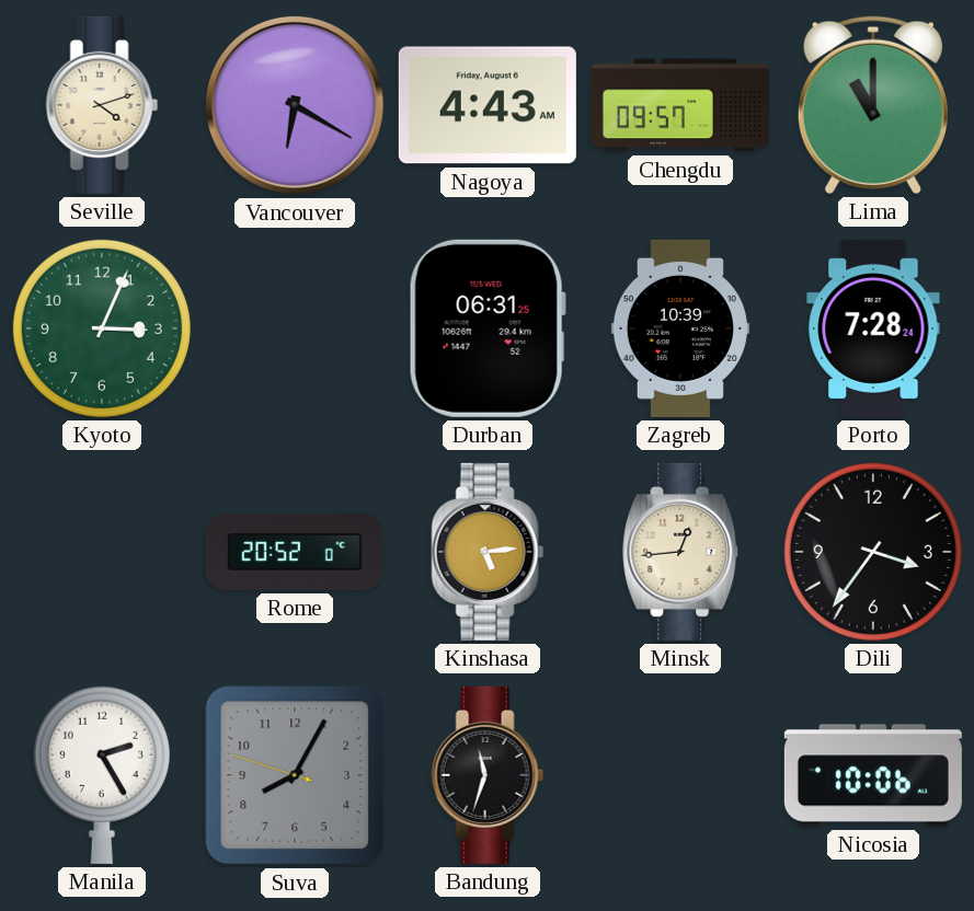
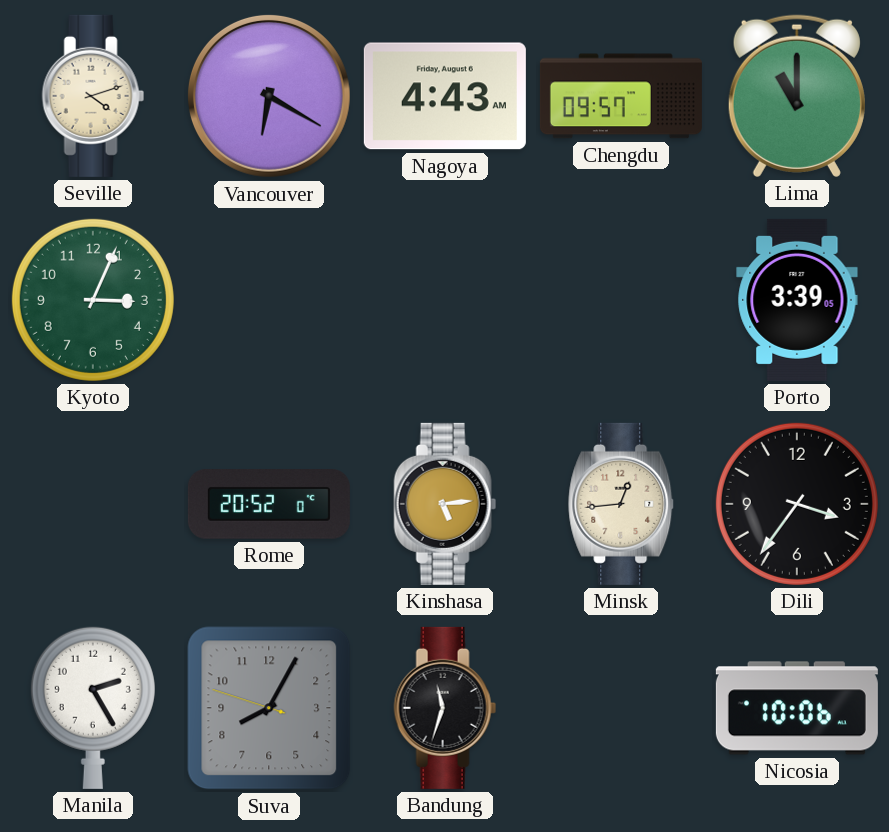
Durban: 06:31 -> none
Zagreb: 10:39 -> none
Porto: 7:28 -> 3:39
